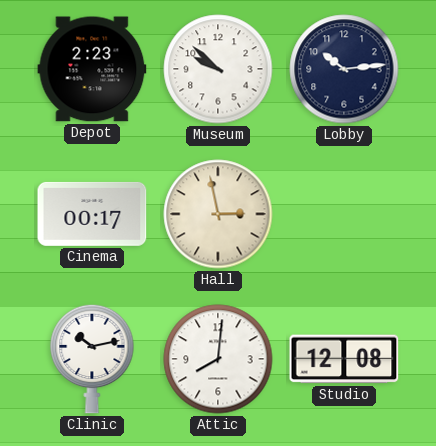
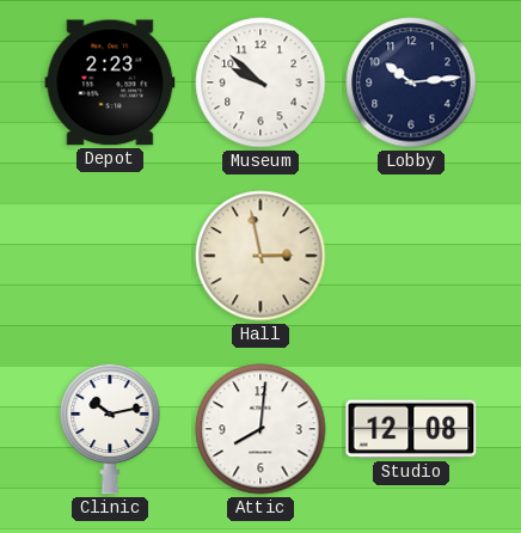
Cinema: 00:17 -> none
